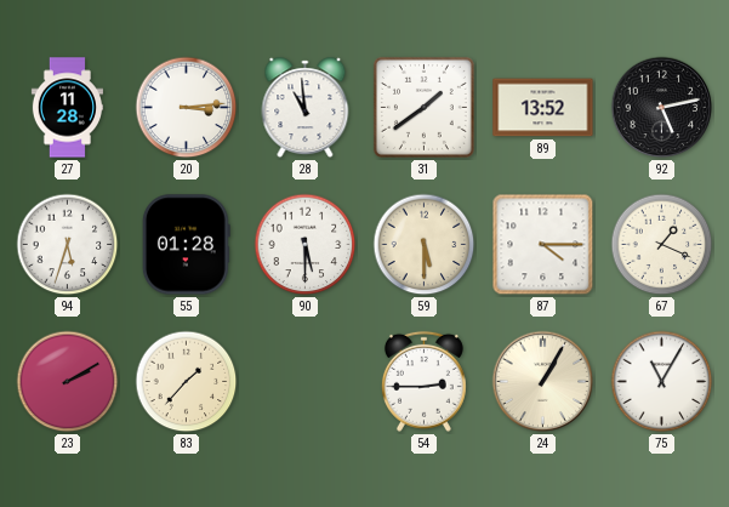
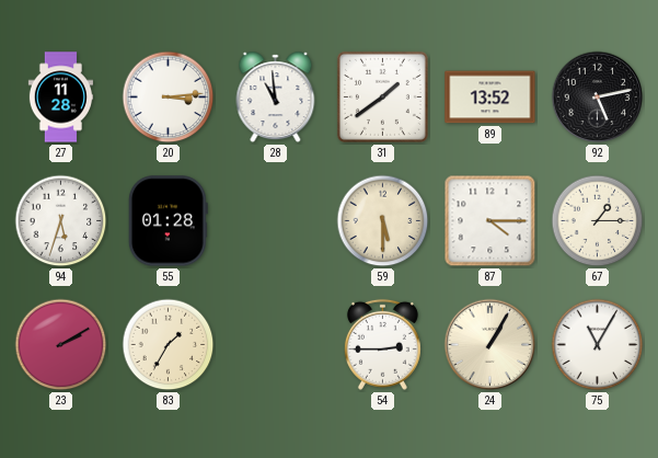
90: 5:30 -> none
67: 1:19 -> 1:15
83: 1:37 -> 1:35
